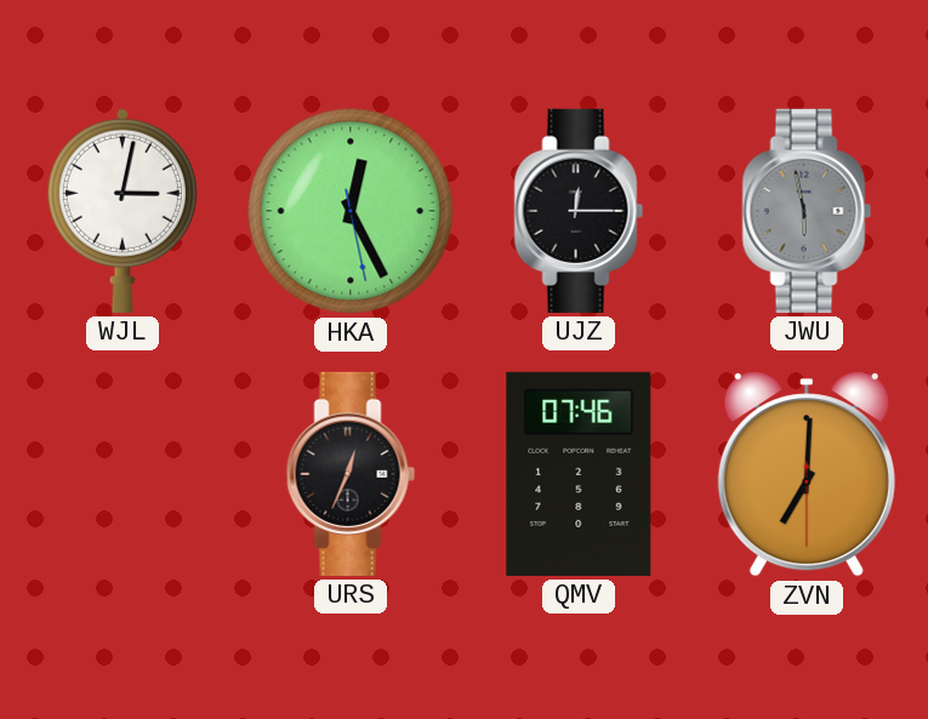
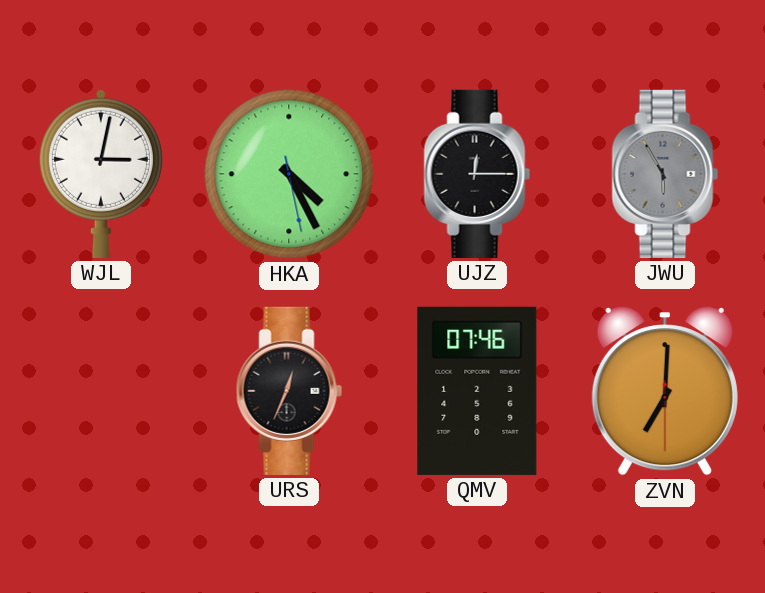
HKA: 12:25 -> 4:25
JWU: 5:58 -> 5:55
